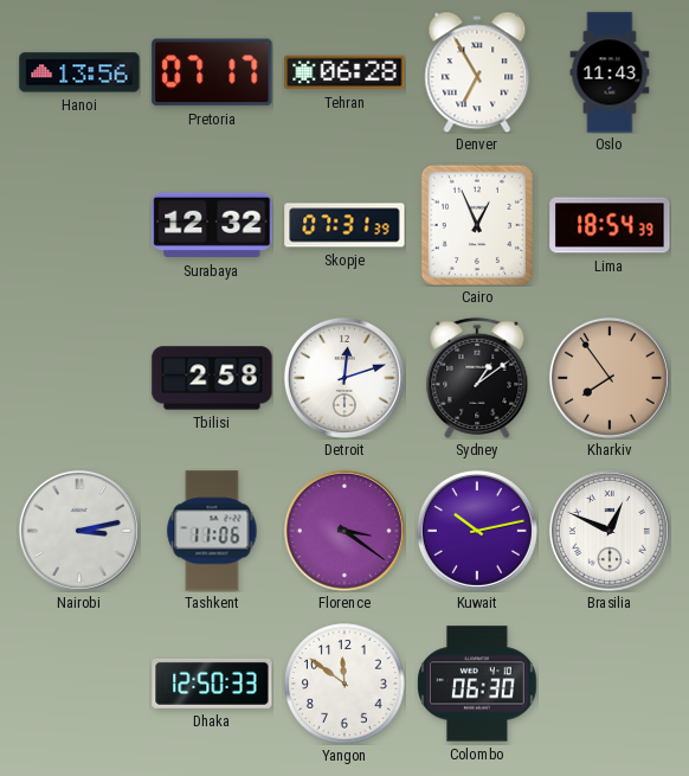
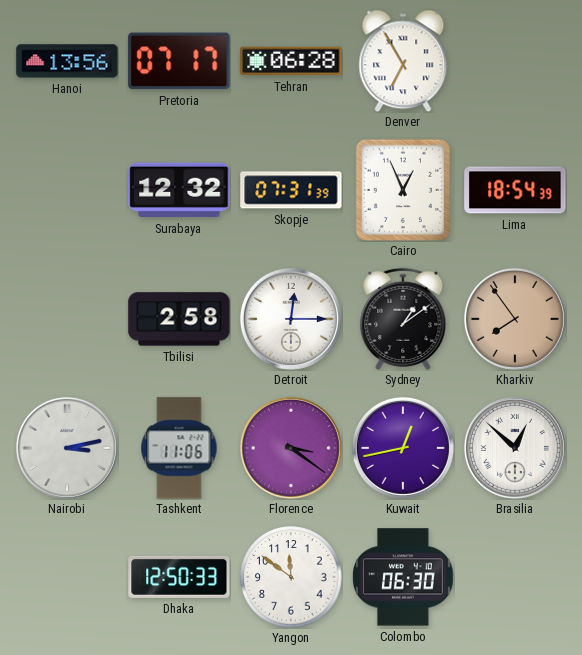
Oslo: 11:43 -> none
Detroit: 12:12 -> 12:15
Kuwait: 10:13 -> 12:43
Brasilia: 12:49 -> 12:52
